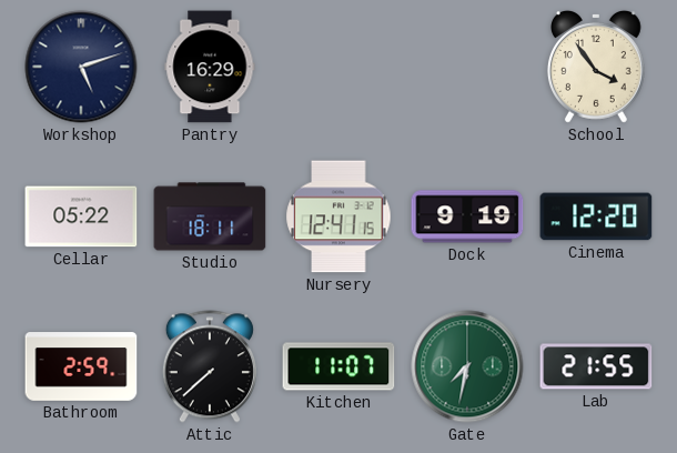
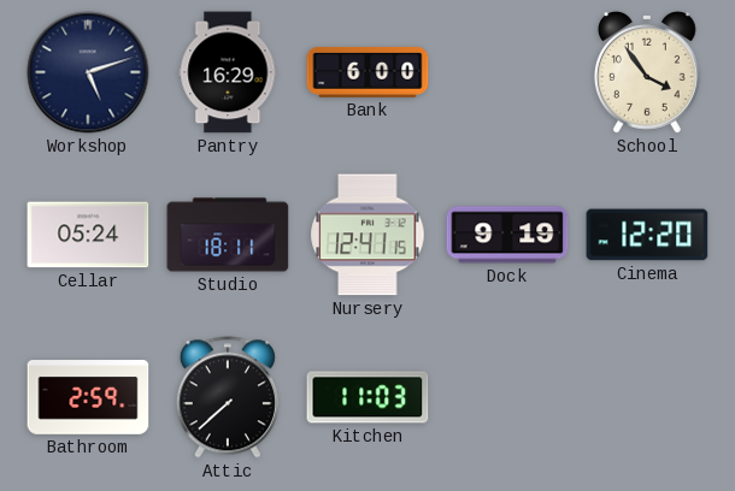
Bank: none -> 6:00
Cellar: 05:22 -> 05:24
Kitchen: 11:07 -> 11:03
Gate: 7:32 -> none
Lab: 21:55 -> none
